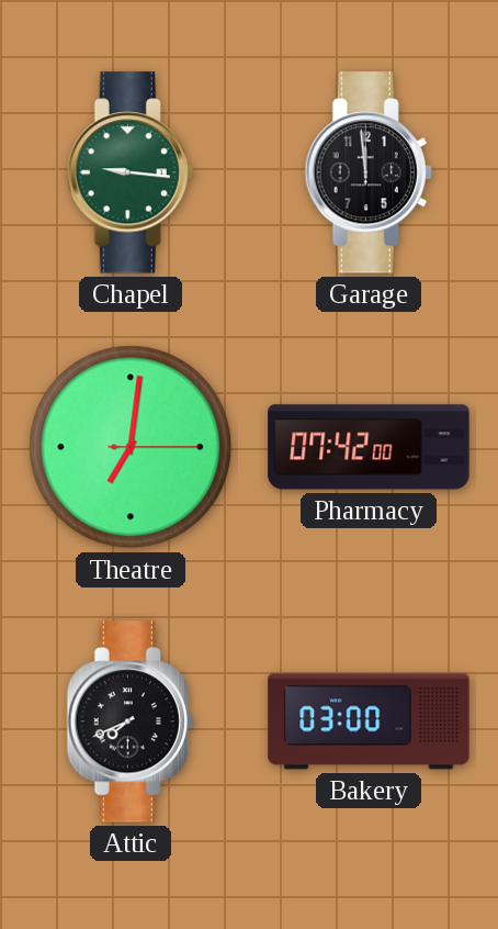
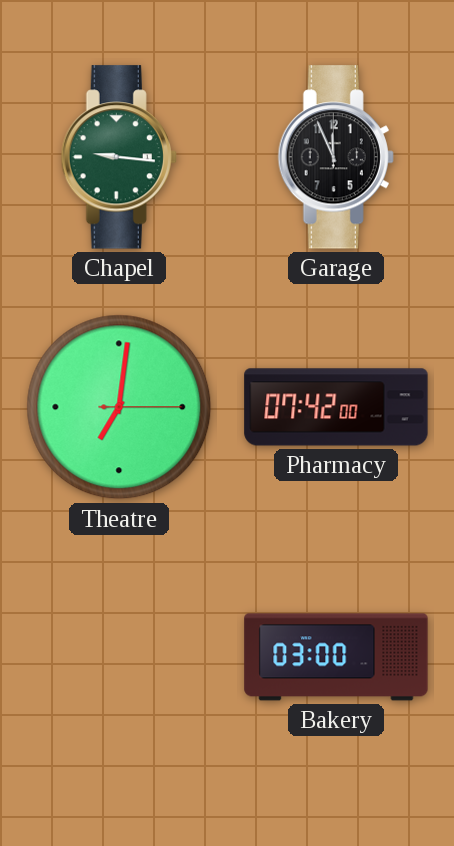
Garage: 11:59 -> 11:56
Attic: 7:41 -> none
